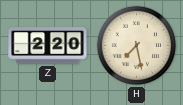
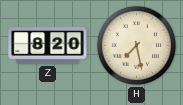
Z: 2:20 -> 8:20
